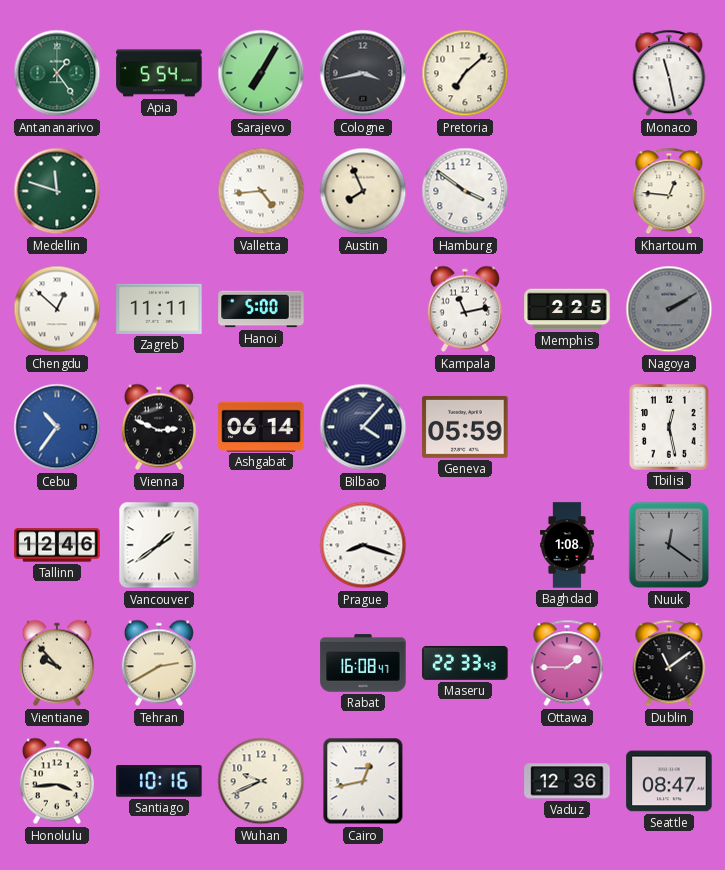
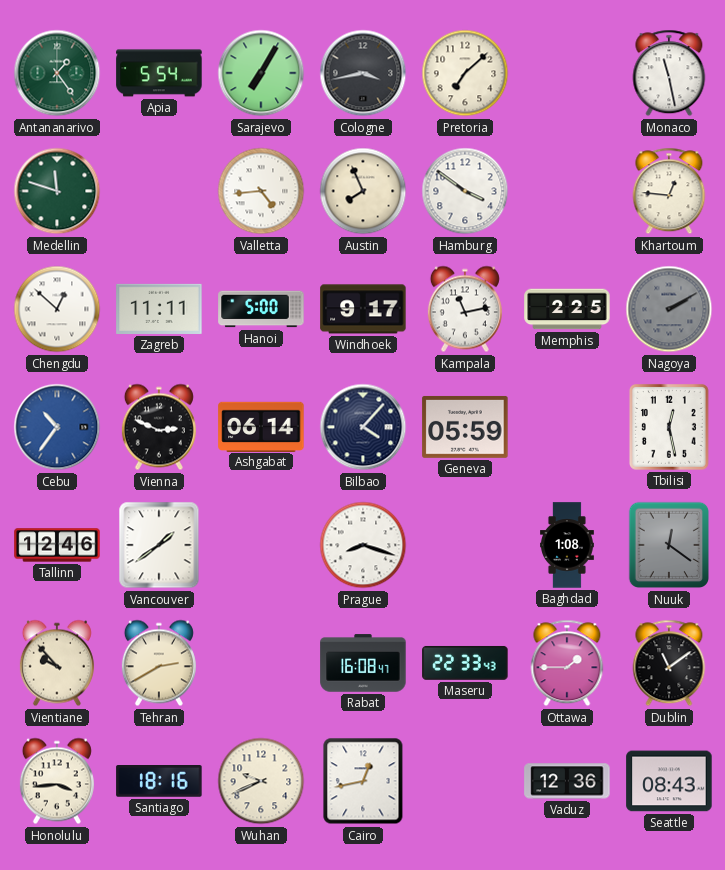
Windhoek: none -> 9:17
Santiago: 10:16 -> 18:16
Seattle: 08:47 -> 08:43
